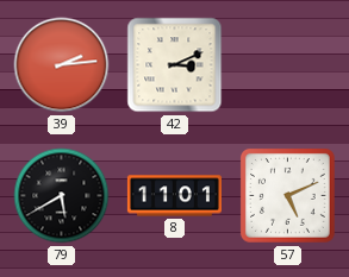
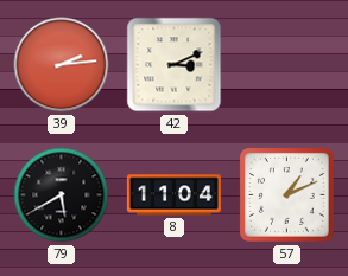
8: 11:01 -> 11:04
57: 5:11 -> 1:11
